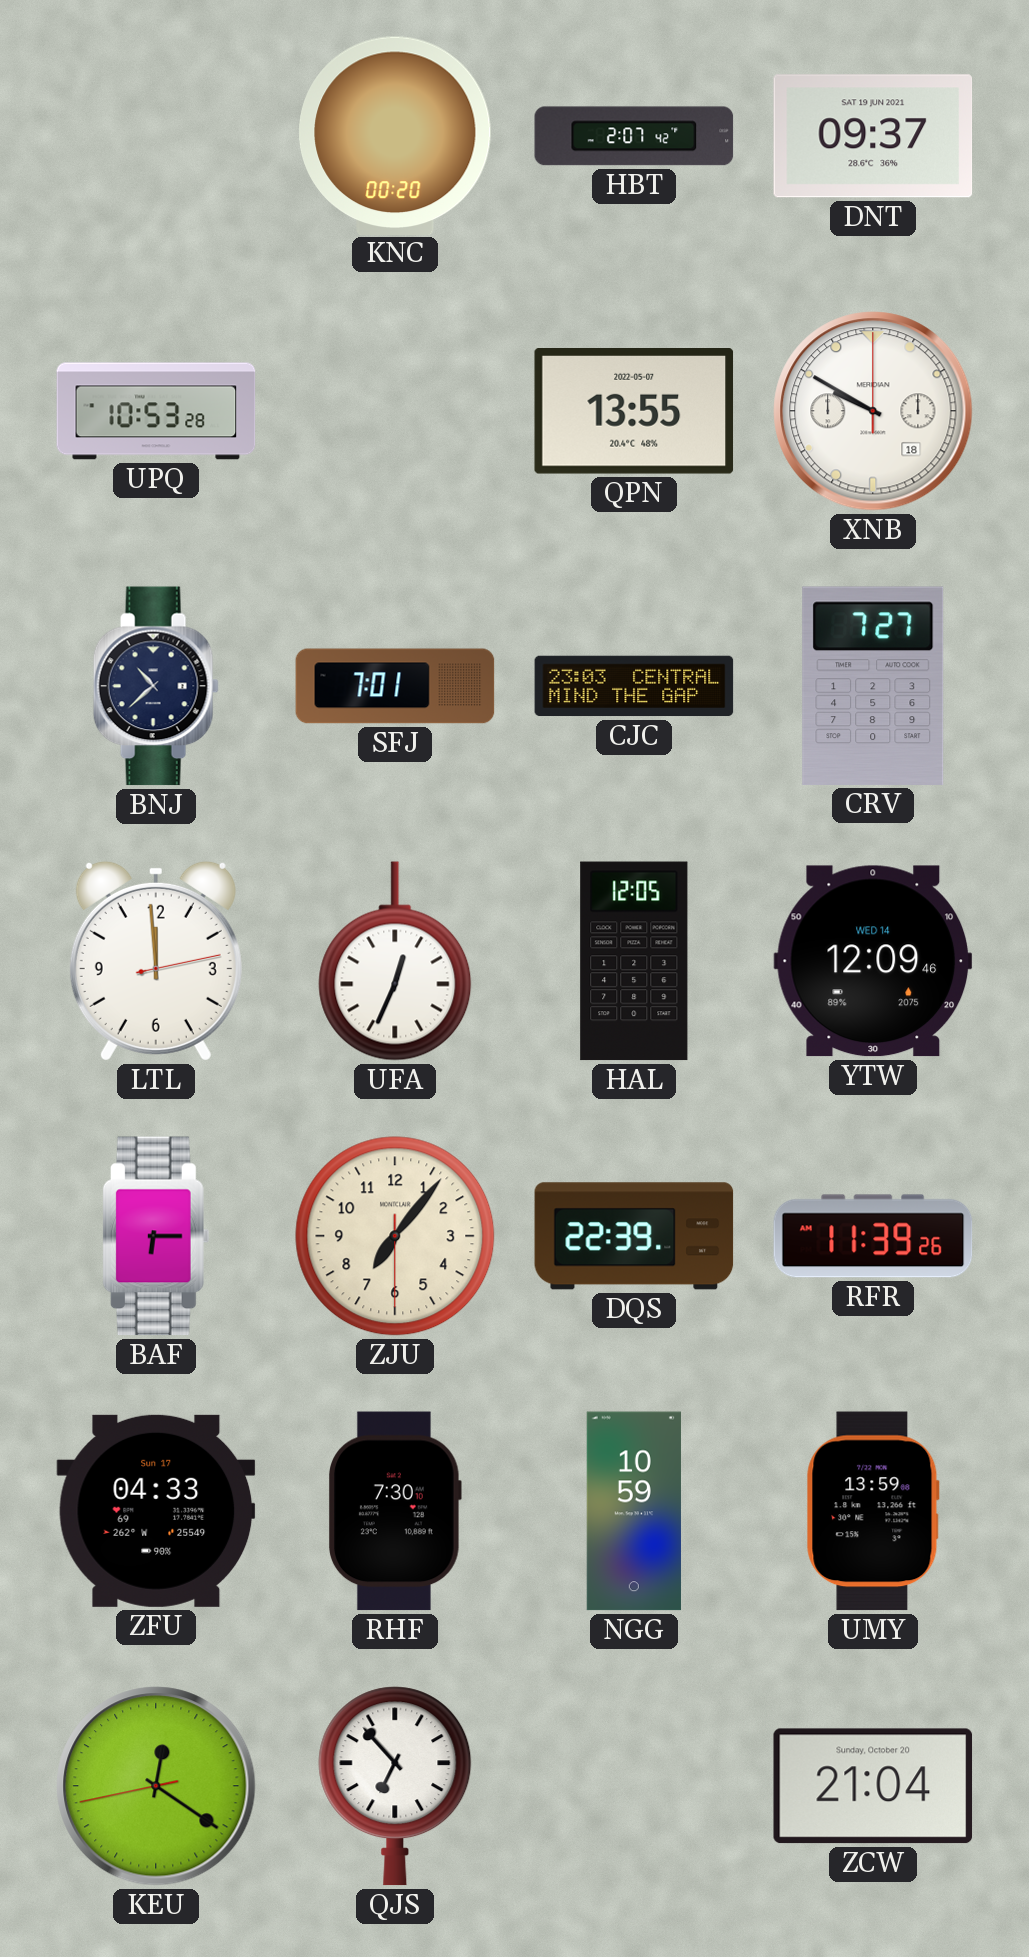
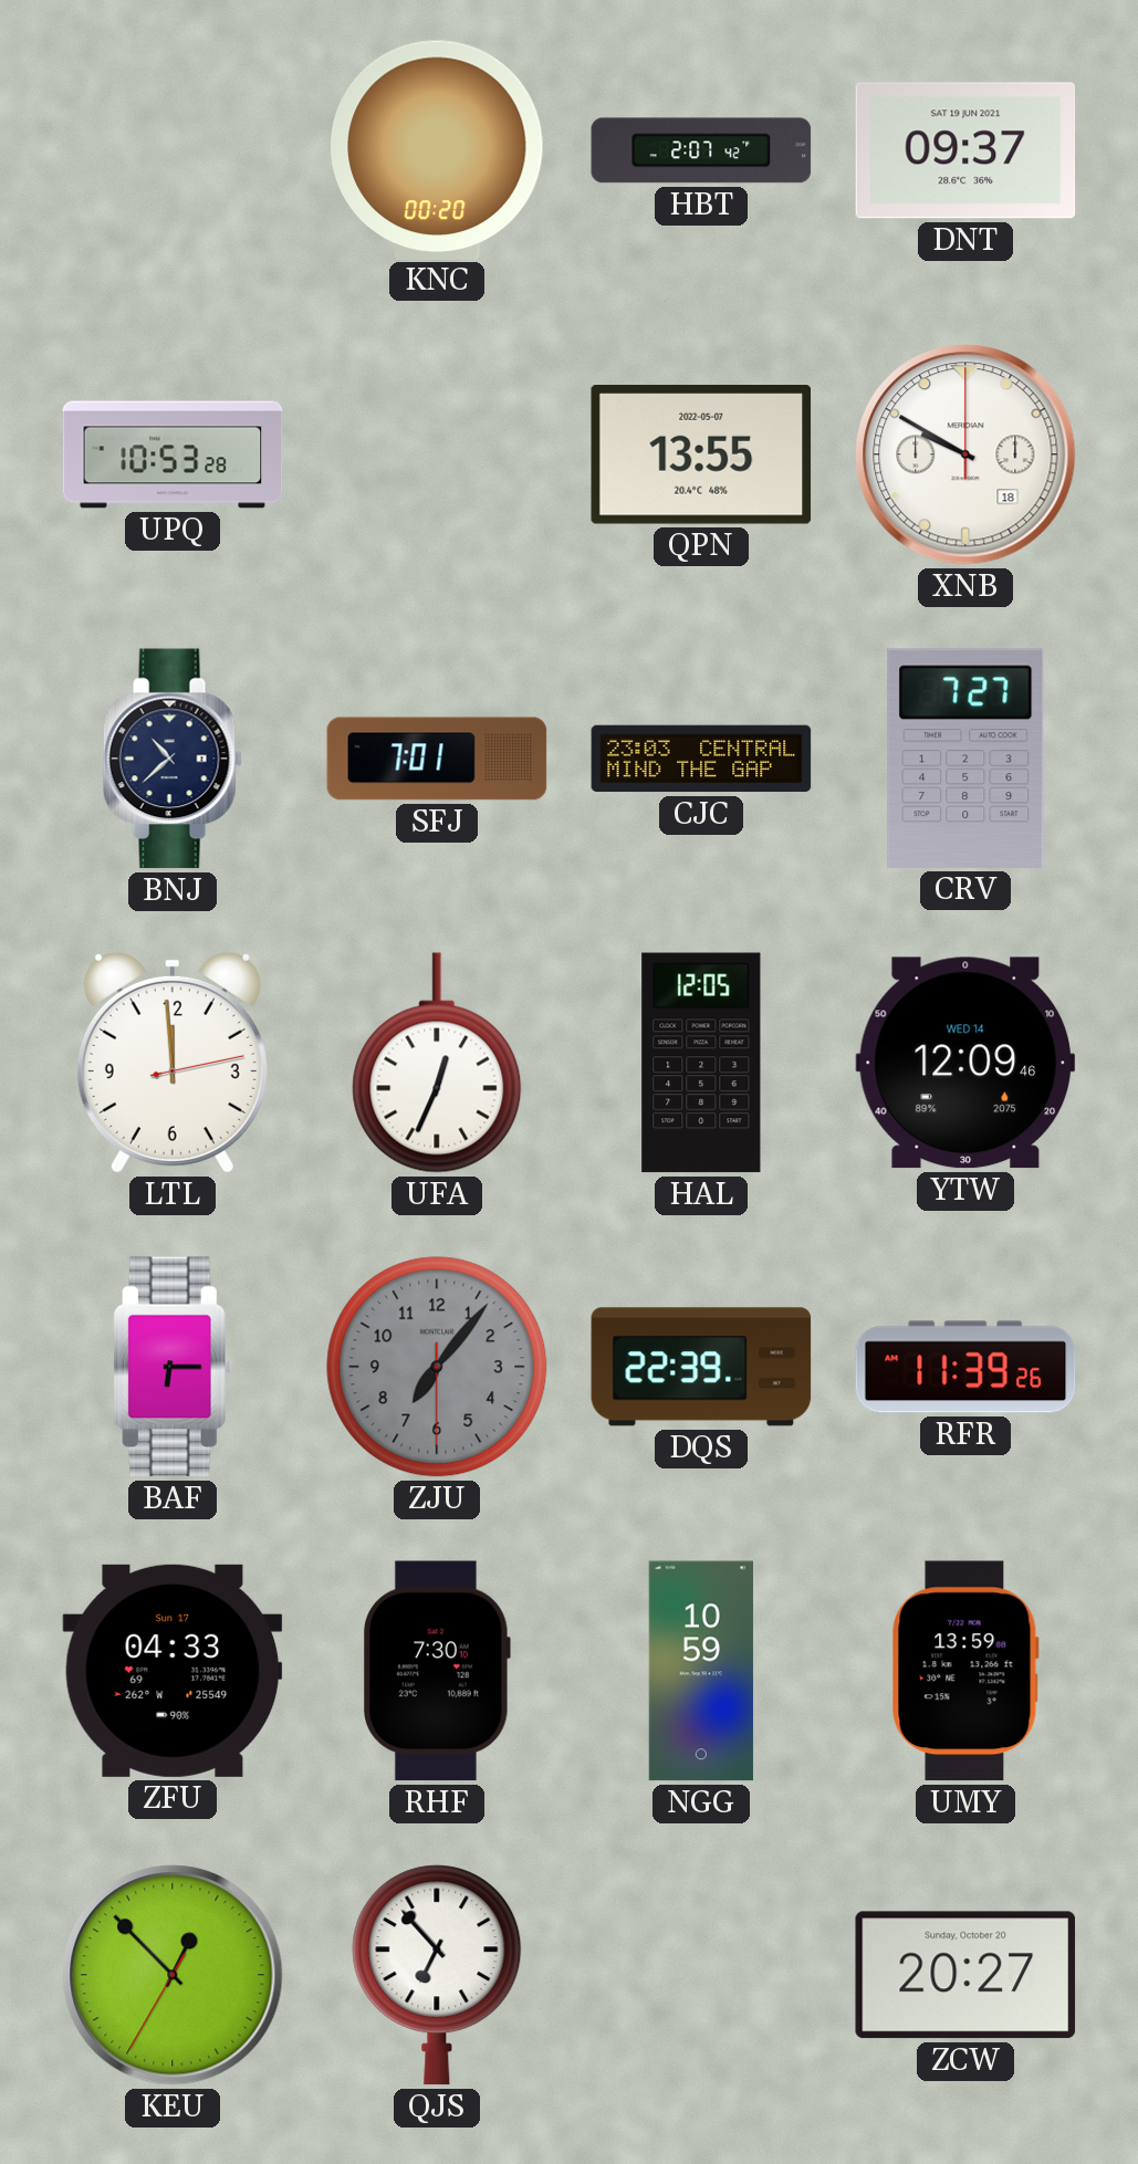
ZJU dial: cream -> grey
KEU: 12:20 -> 12:52
ZCW: 21:04 -> 20:27
